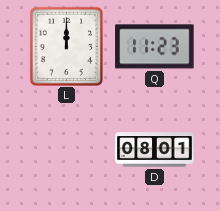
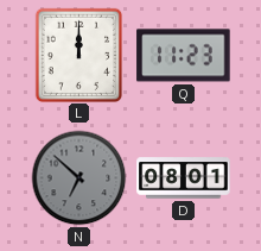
N: none -> 6:52
